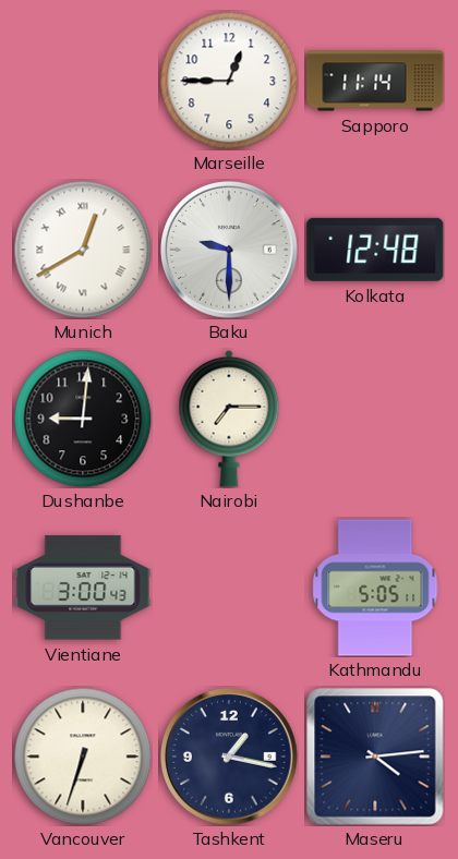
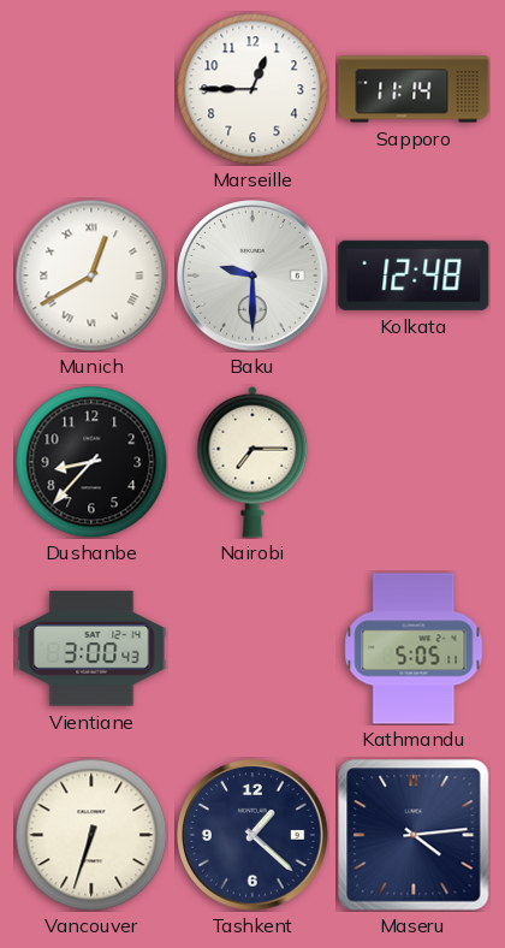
Dushanbe: 9:01 -> 8:37
Tashkent: 1:17 -> 1:22
